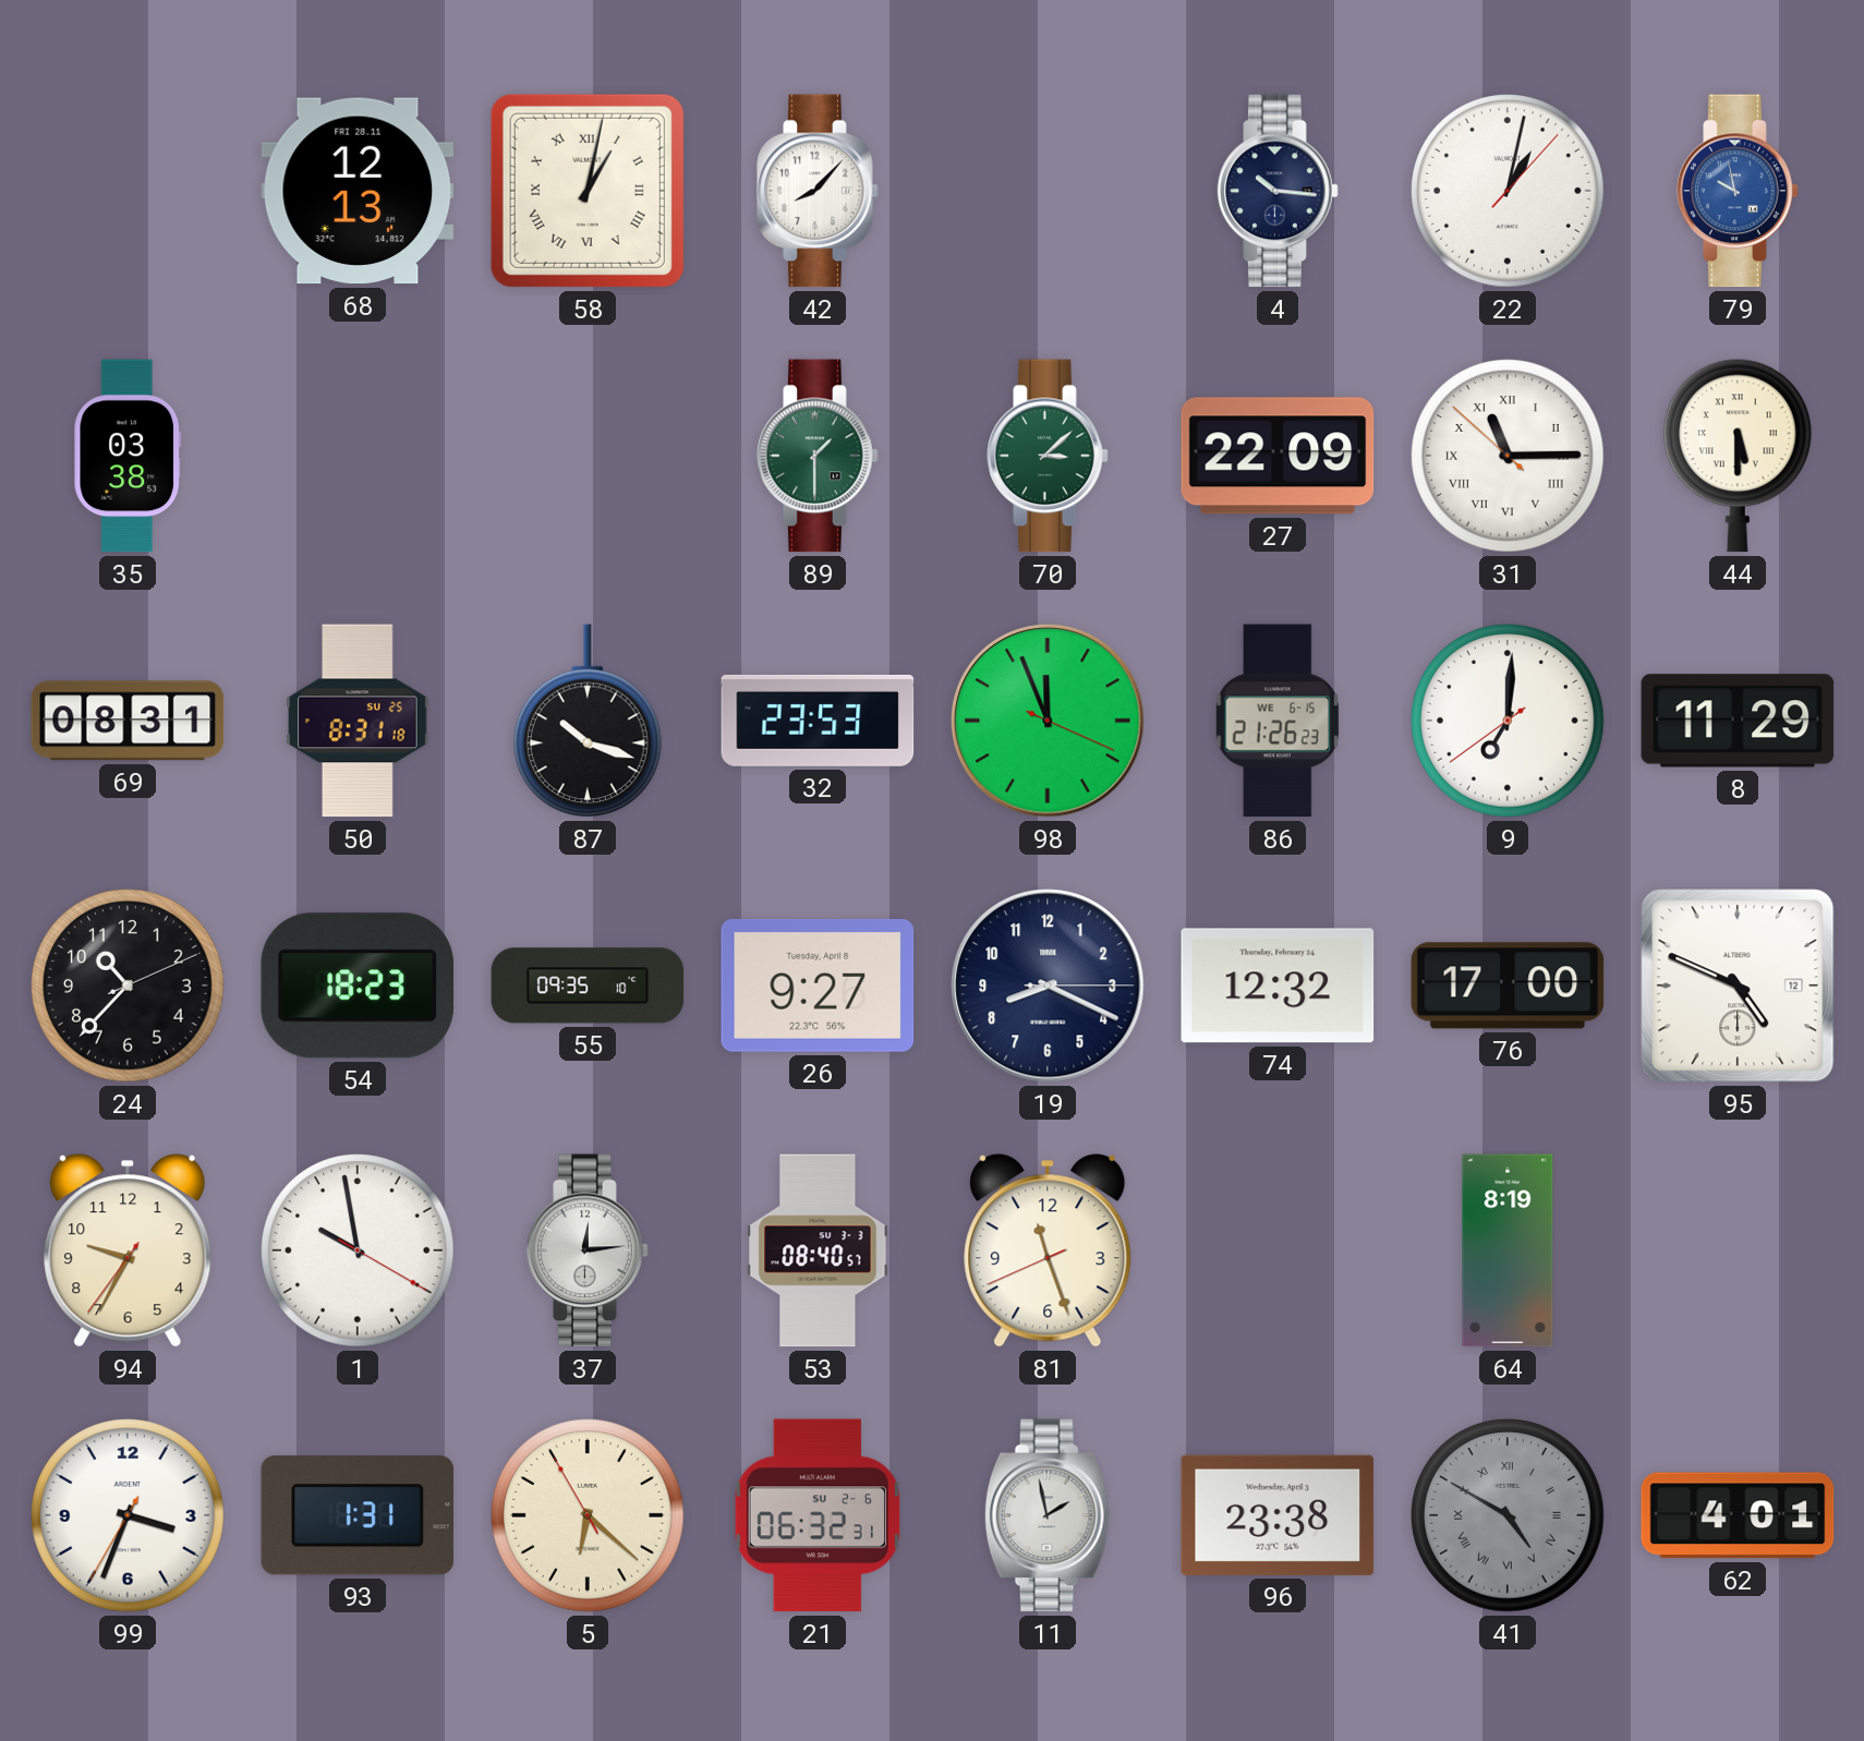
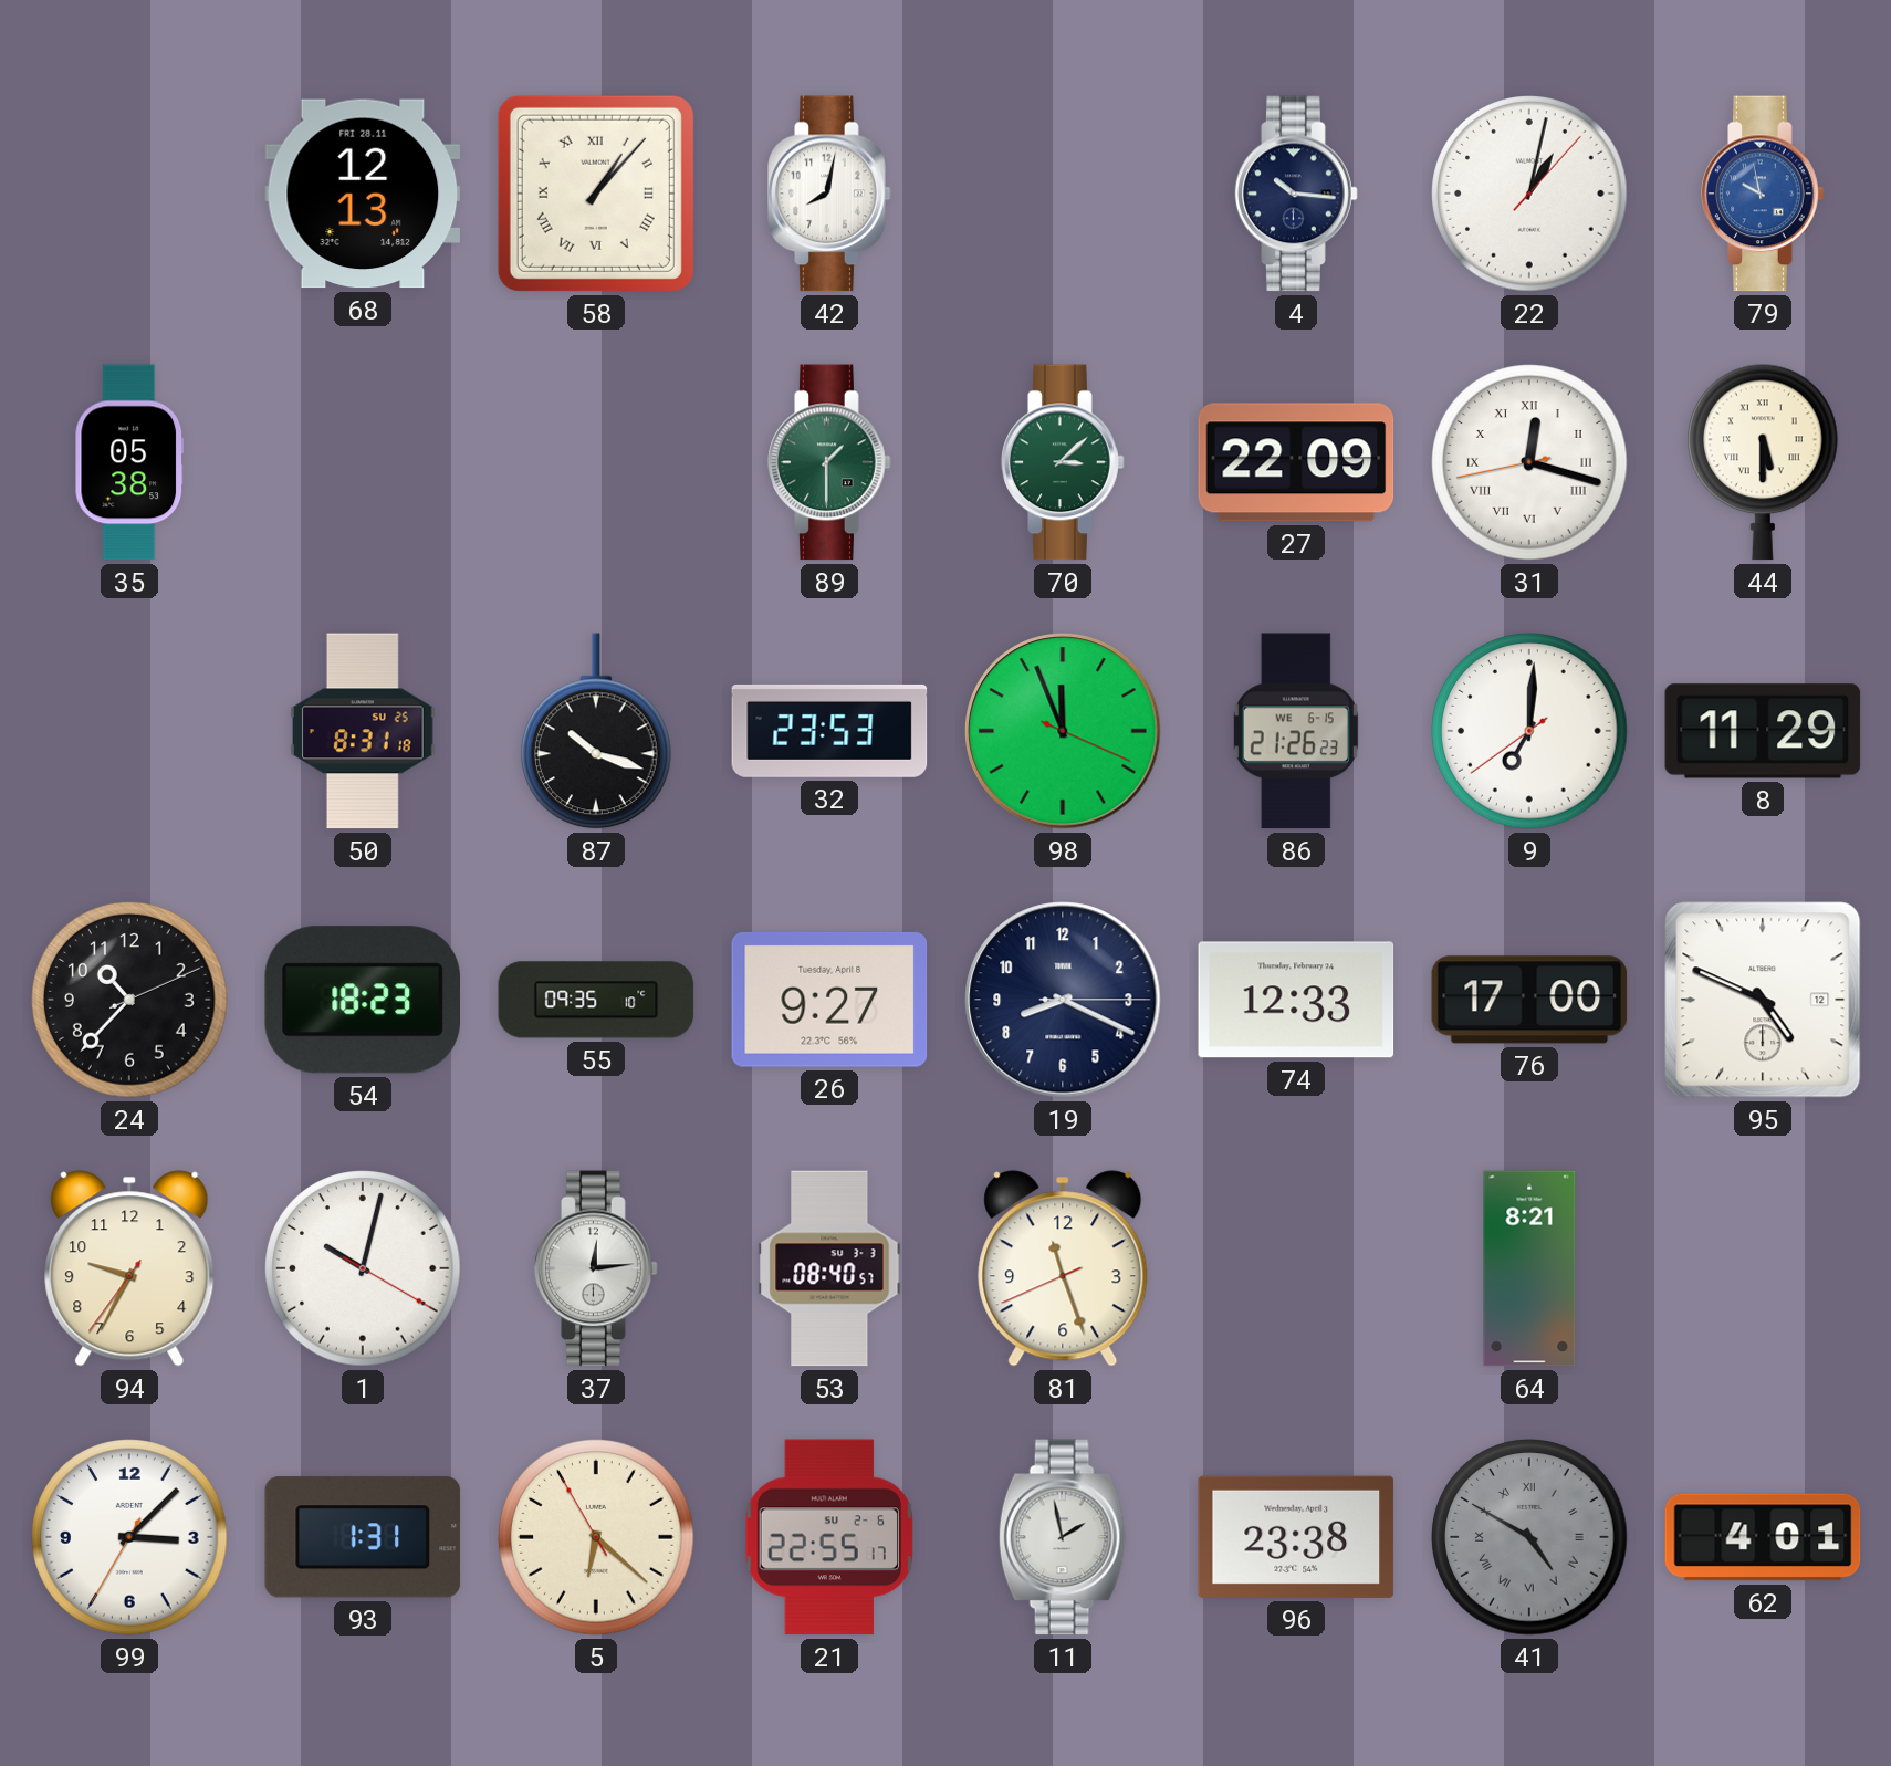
58: 1:02 -> 1:07
42: 8:07 -> 8:02
35: 03:38 -> 05:38
31: 11:14 -> 12:17
69: 08:31 -> none
74: 12:32 -> 12:33
1: 9:58 -> 10:02
64: 8:19 -> 8:21
99: 3:33 -> 3:07
21: 06:32 -> 22:55
